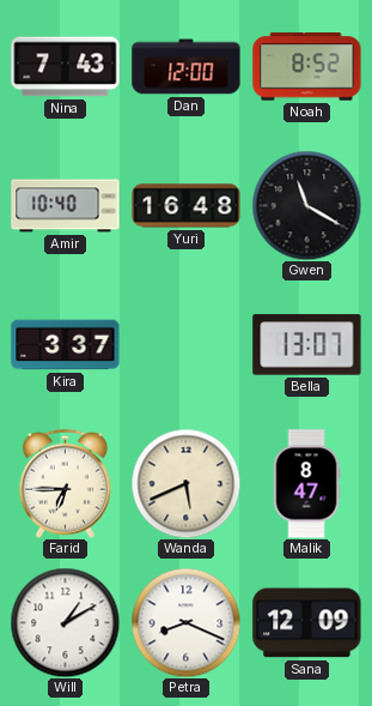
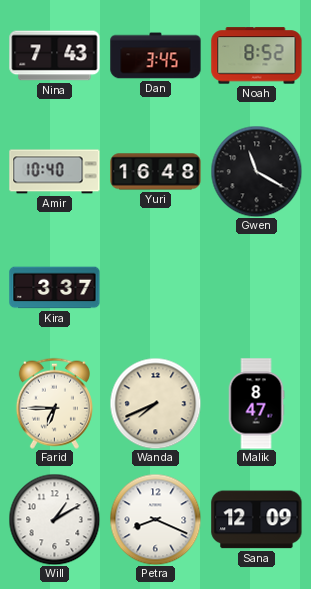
Dan: 12:00 -> 3:45
Bella: 13:07 -> none
Wanda: 5:41 -> 7:41
